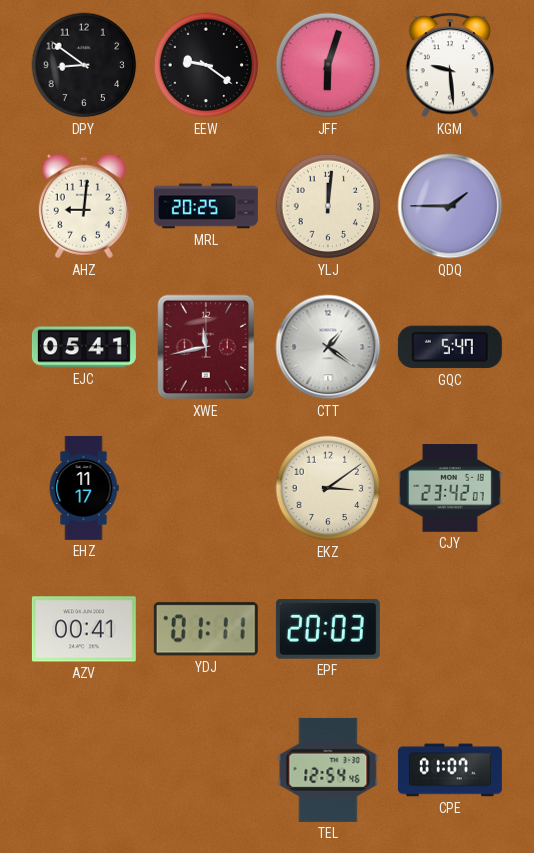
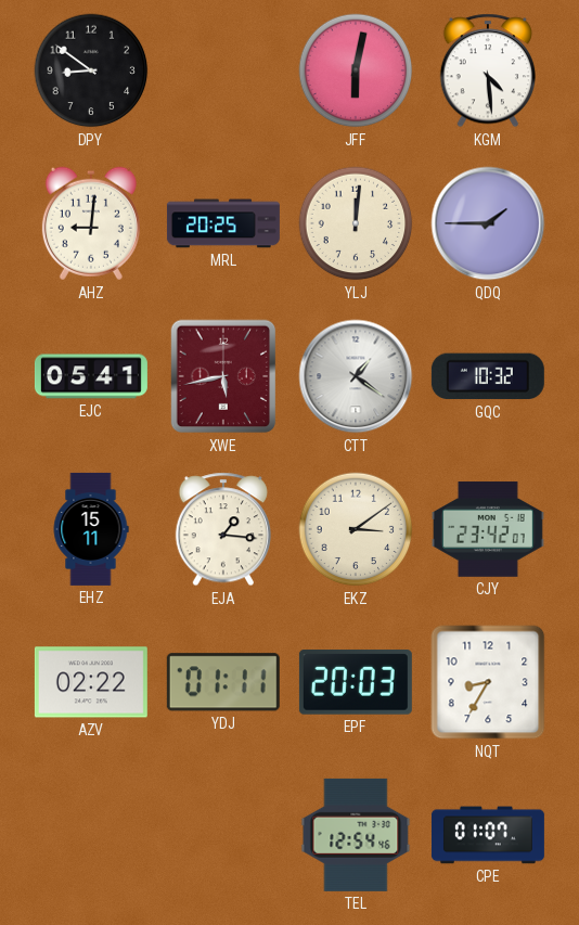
EEW: 9:21 -> none
JFF: 6:03 -> 6:02
KGM: 9:29 -> 4:29
XWE: 11:43 -> 5:43
GQC: 5:47 -> 10:32
EHZ: 11:17 -> 15:11
EJA: none -> 1:16
AZV: 00:41 -> 02:22
NQT: none -> 8:35
